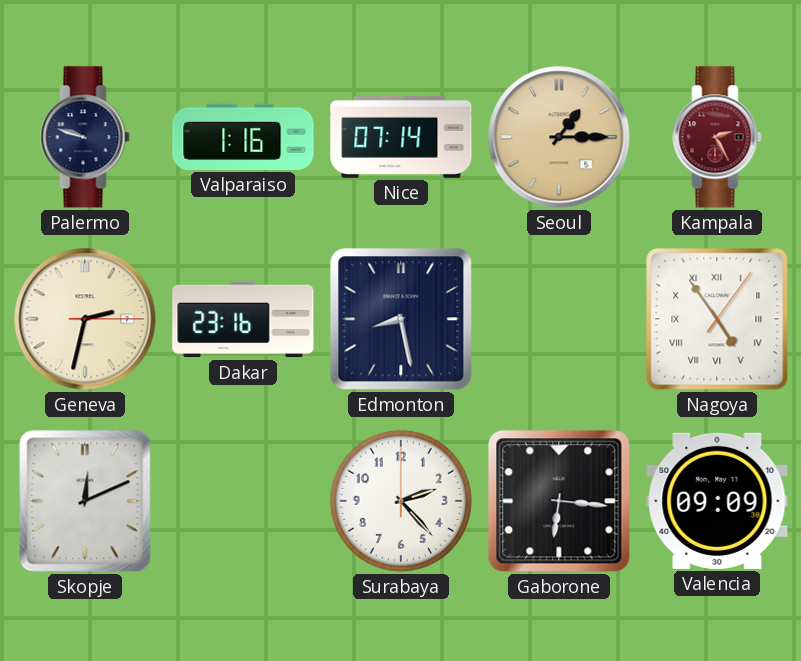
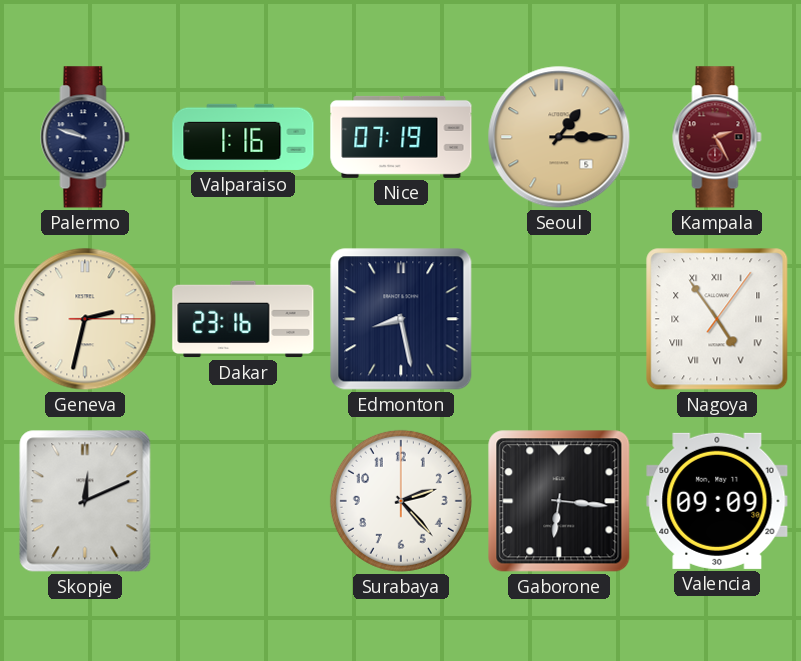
Nice: 07:14 -> 07:19
